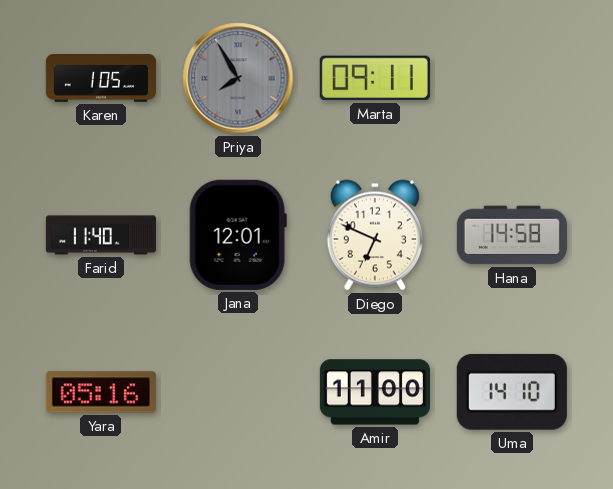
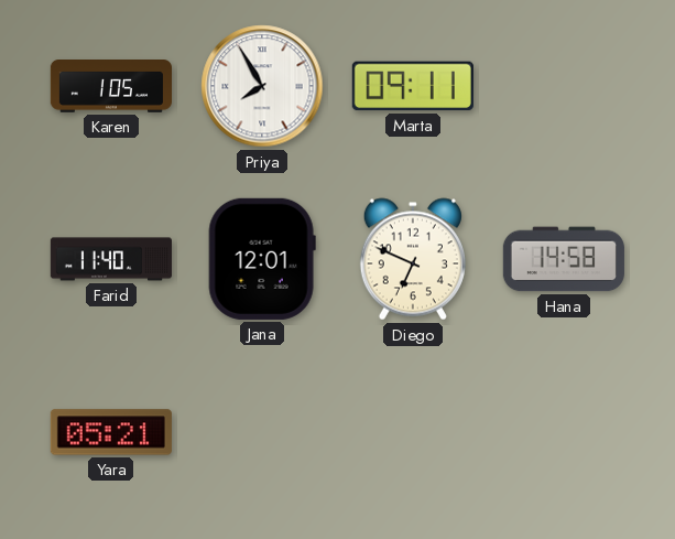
Priya dial: grey -> white
Yara: 05:16 -> 05:21
Amir: 11:00 -> none
Uma: 14:10 -> none
